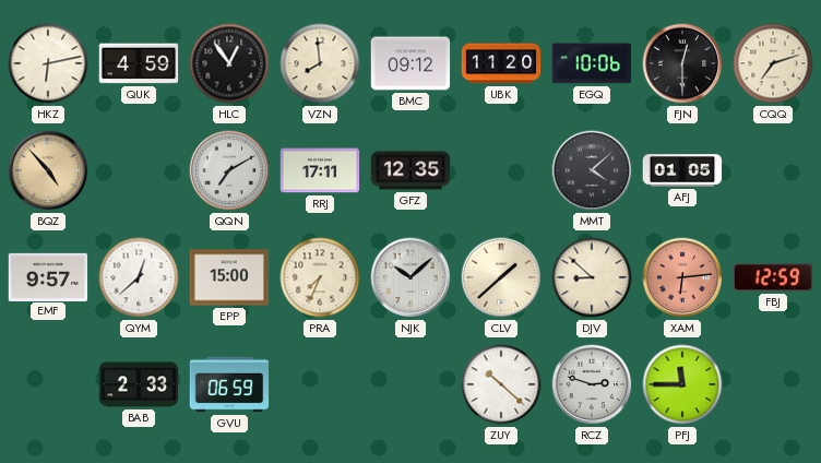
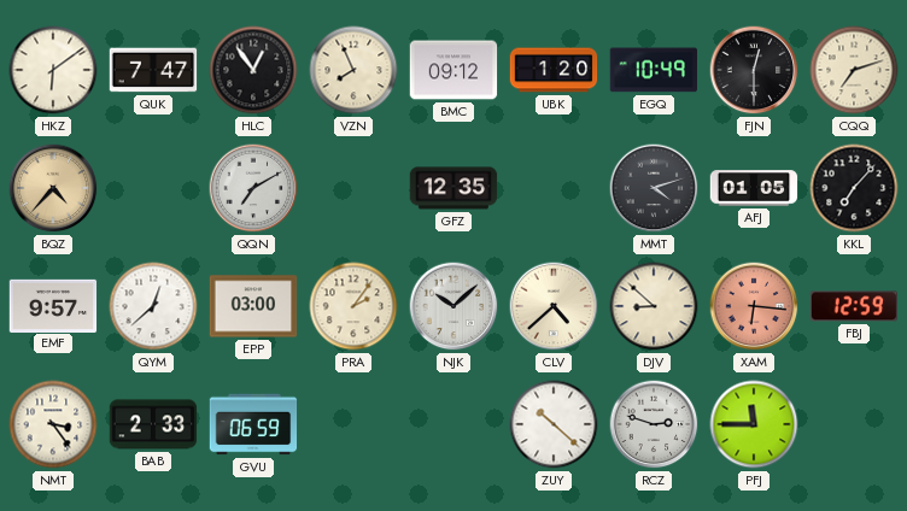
HKZ: 6:13 -> 6:09
QUK: 4:59 -> 7:47
VZN: 7:59 -> 7:56
UBK: 11:20 -> 1:20
EGQ: 10:06 -> 10:49
BQZ: 4:53 -> 4:37
RRJ: 17:11 -> none
MMT: 4:08 -> 4:12
KKL: none -> 7:07
EPP: 15:00 -> 03:00
PRA: 7:34 -> 2:06
CLV: 1:38 -> 4:38
XAM: 6:14 -> 6:16
NMT: none -> 3:24
